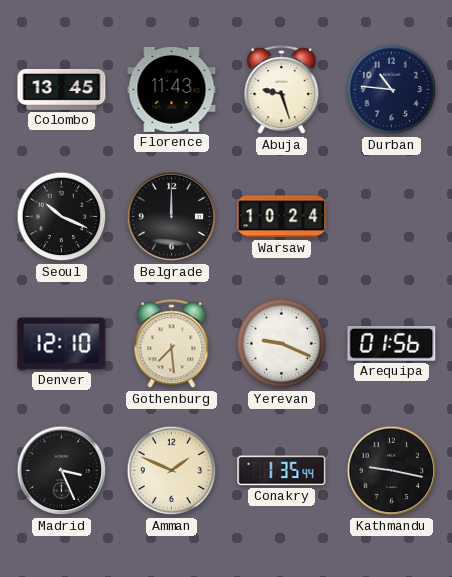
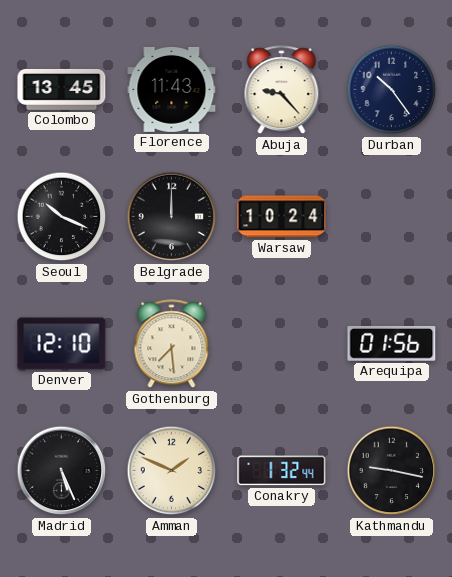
Abuja: 9:27 -> 9:23
Durban: 10:46 -> 10:24
Yerevan: 9:19 -> none
Madrid: 3:26 -> 5:26
Conakry: 1:35 -> 1:32
